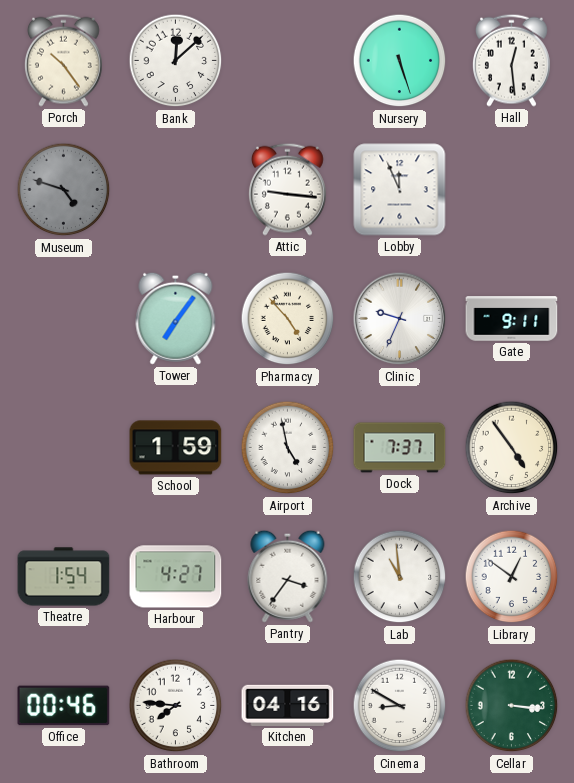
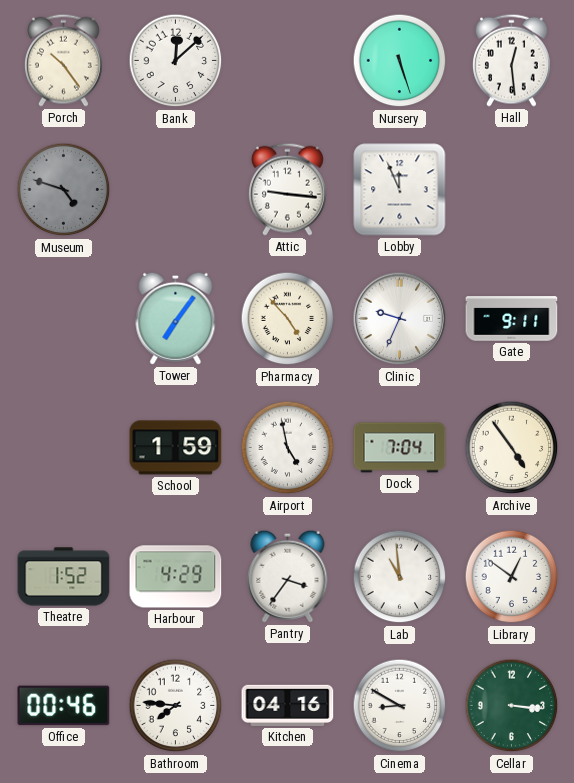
Dock: 7:37 -> 7:04
Theatre: 1:54 -> 1:52
Harbour: 4:27 -> 4:29
